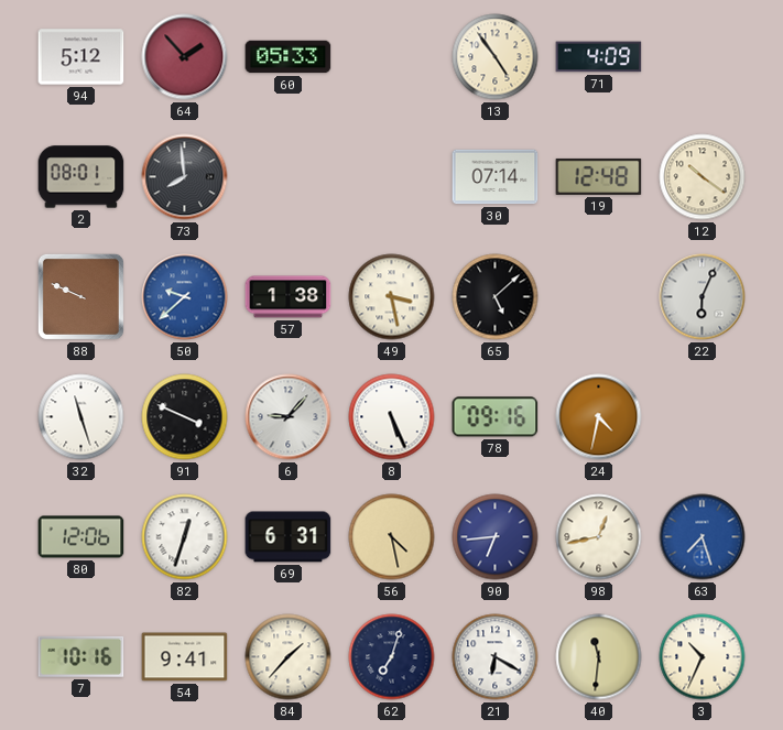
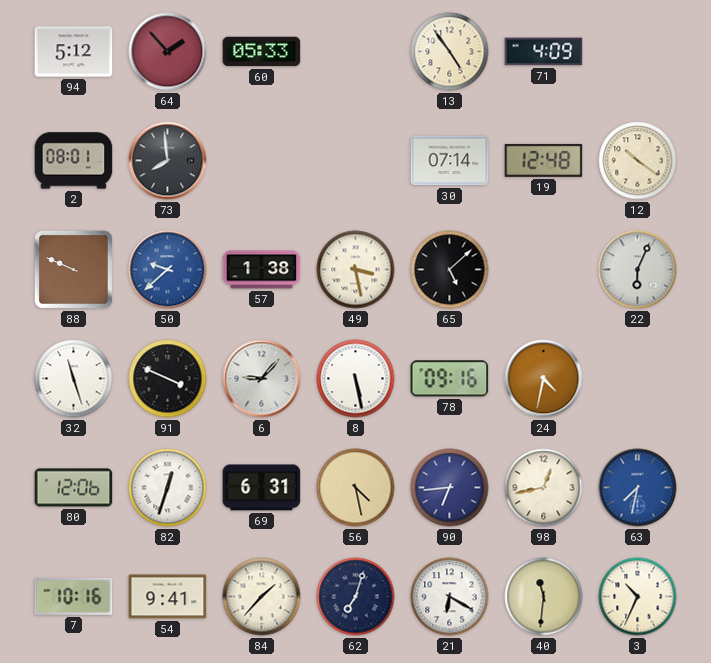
8: 5:26 -> 5:28
63: 7:27 -> 7:32
